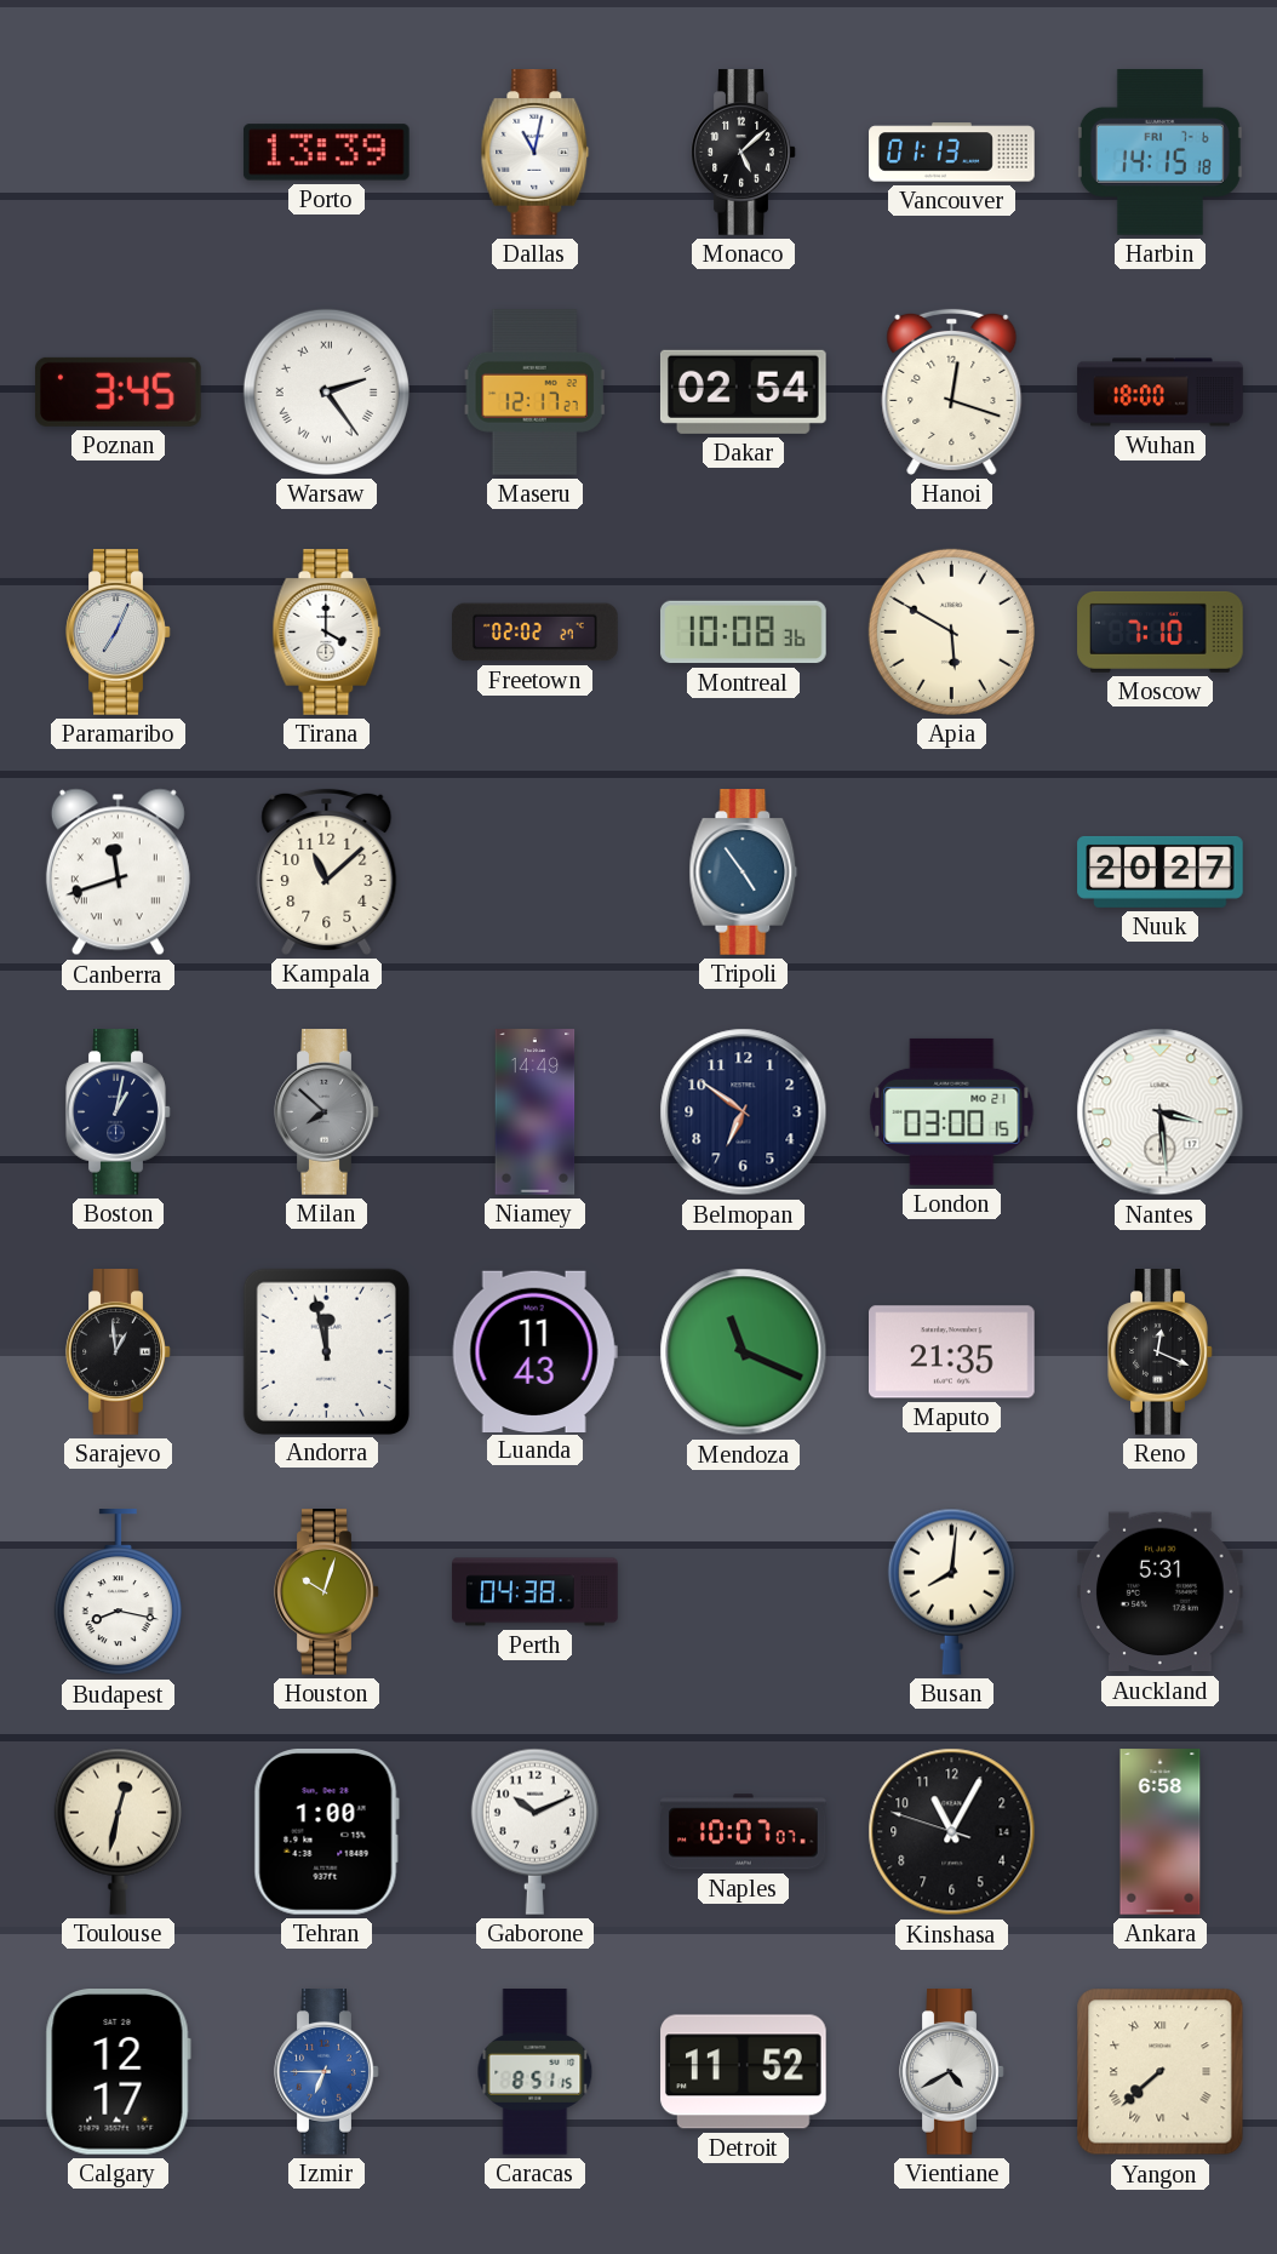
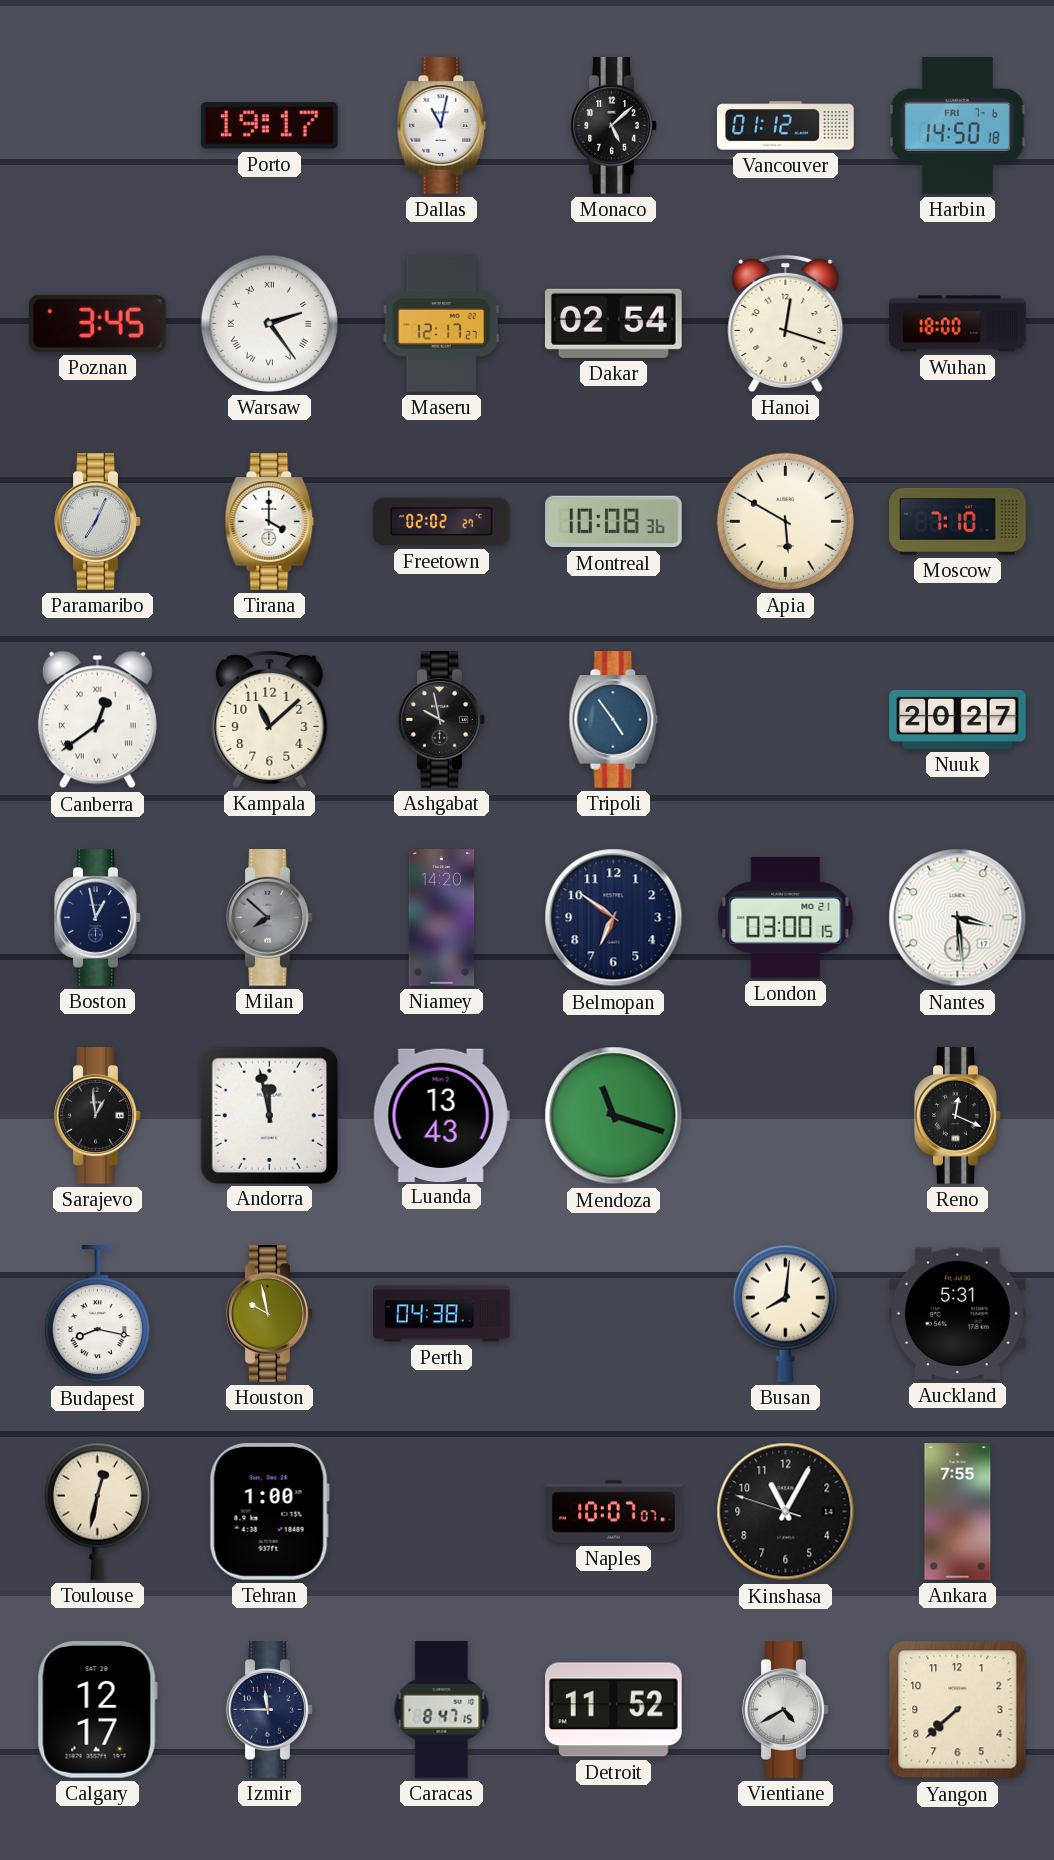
Porto: 13:39 -> 19:17
Vancouver: 01:13 -> 01:12
Harbin: 14:15 -> 14:50
Canberra: 11:42 -> 12:39
Ashgabat: none -> 9:58
Boston: 1:02 -> 12:58
Niamey: 14:49 -> 14:20
Luanda: 11:43 -> 13:43
Mendoza: 11:19 -> 11:18
Maputo: 21:35 -> none
Houston: 10:03 -> 9:58
Gaborone: 10:11 -> none
Ankara: 6:58 -> 7:55
Izmir: 6:45 -> 11:45
Izmir dial: blue -> navy
Caracas: 8:51 -> 8:47
Yangon numerals: Roman -> Arabic
